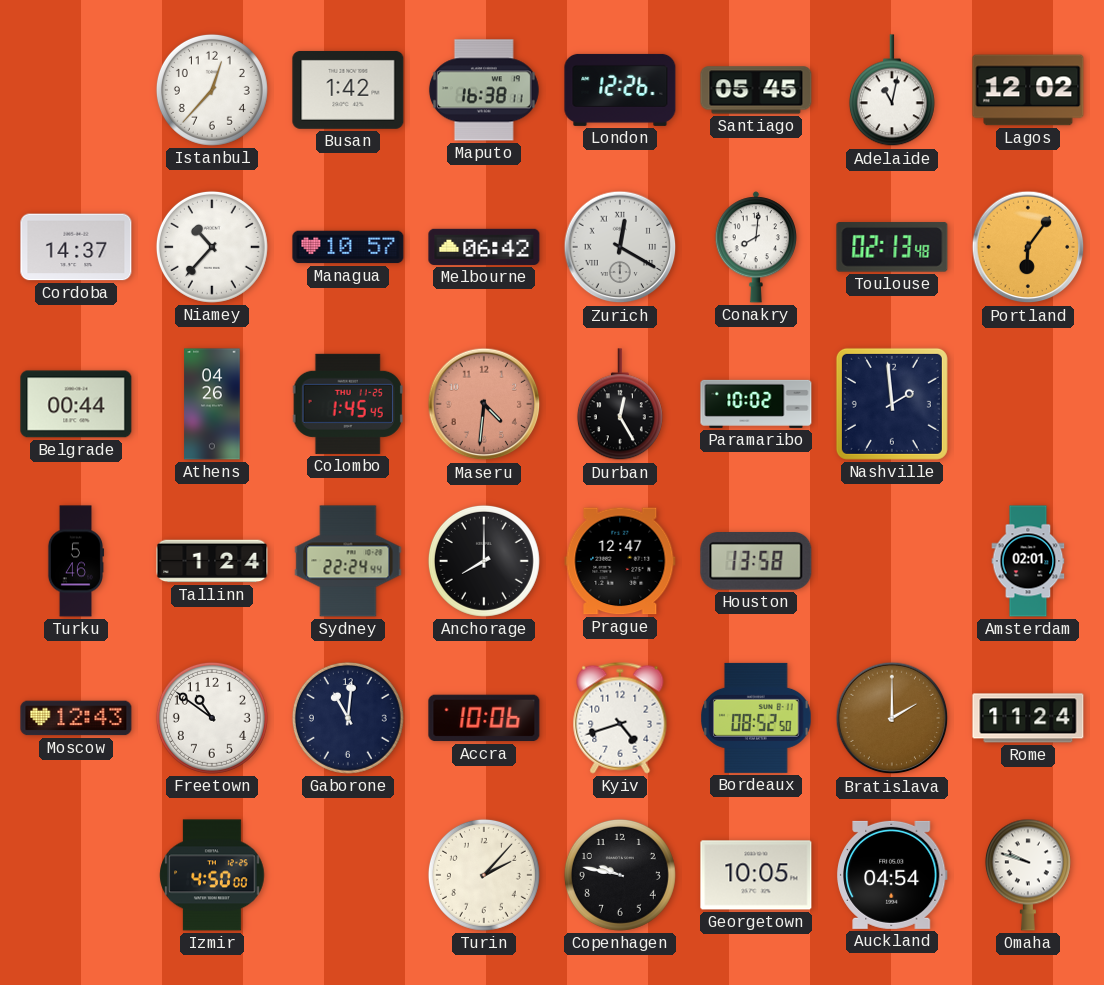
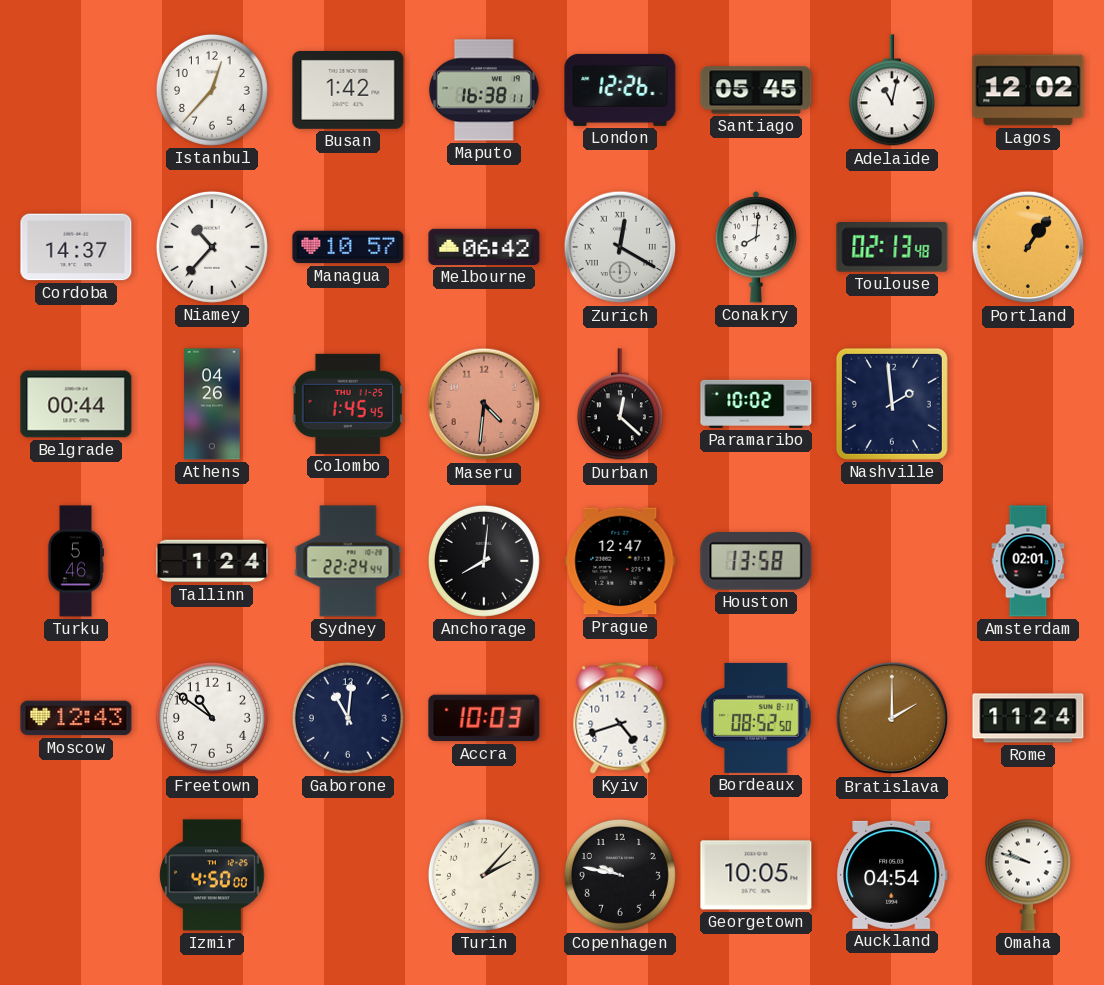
Portland: 6:06 -> 1:06
Durban: 12:25 -> 12:22
Anchorage: 8:00 -> 8:01
Accra: 10:06 -> 10:03
